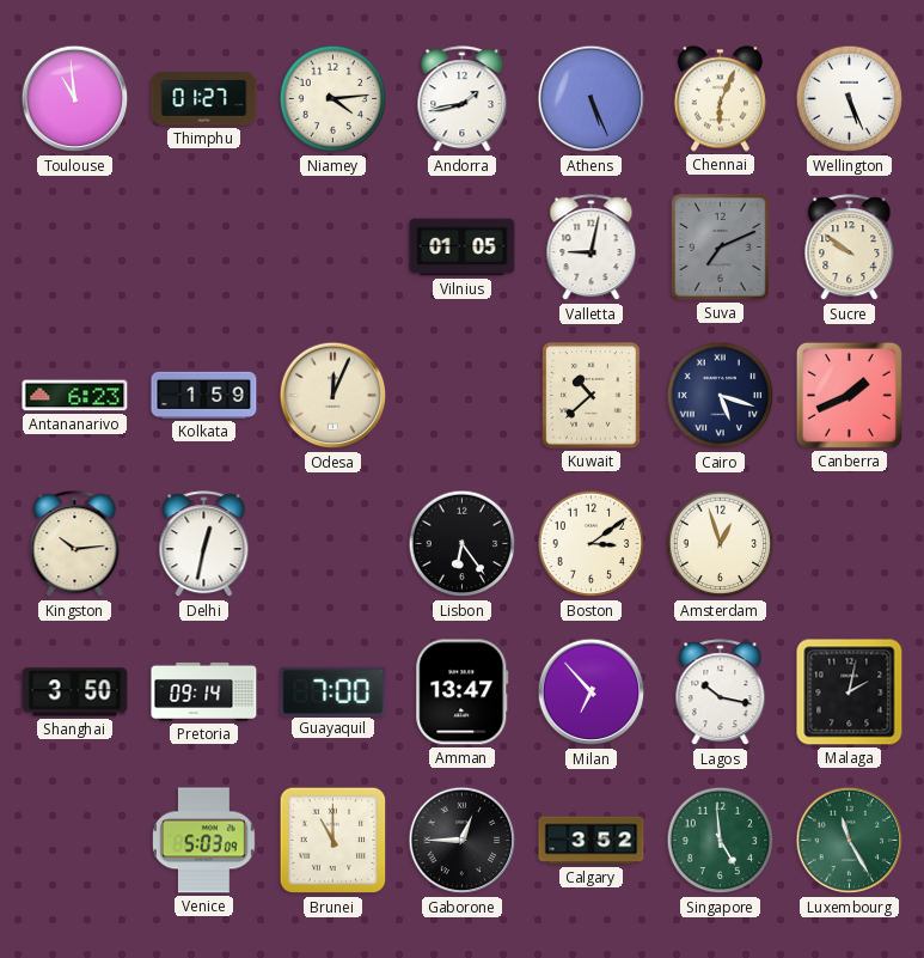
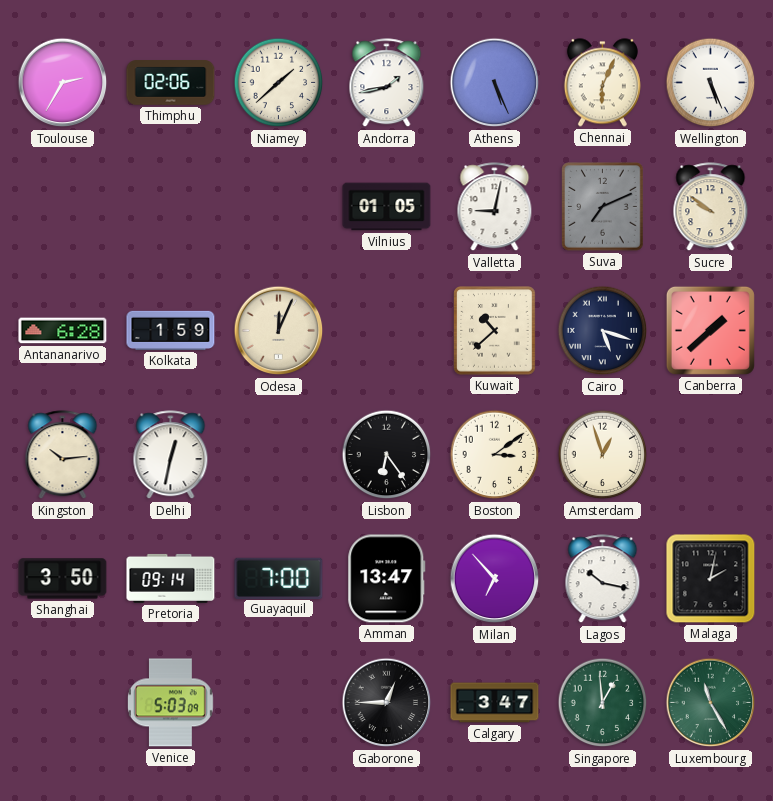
Toulouse: 10:59 -> 2:35
Thimphu: 01:27 -> 02:06
Niamey: 4:14 -> 1:38
Antananarivo: 6:23 -> 6:28
Canberra: 1:41 -> 1:38
Brunei: 11:00 -> none
Calgary: 3:52 -> 3:47
Singapore: 4:59 -> 12:59
